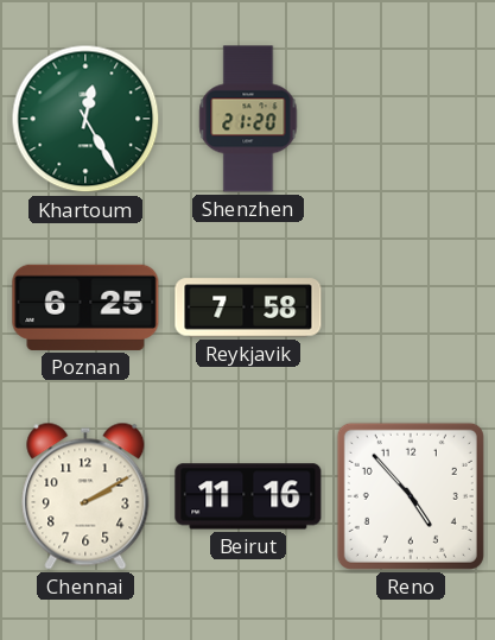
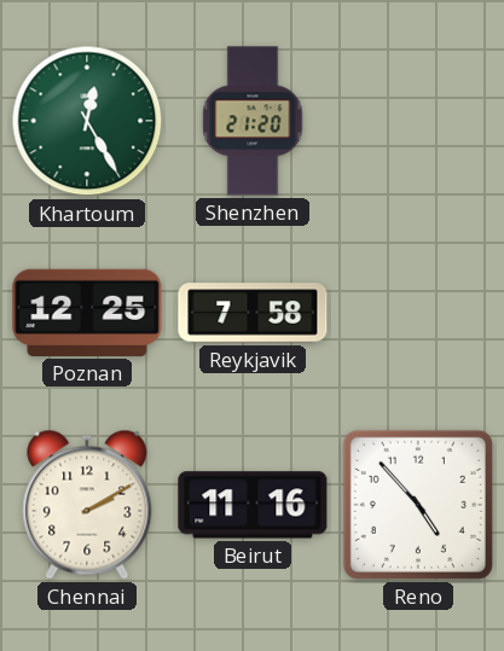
Poznan: 6:25 -> 12:25
